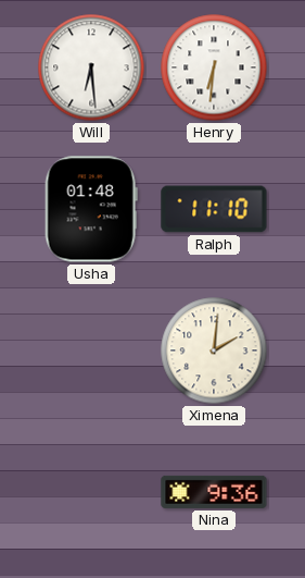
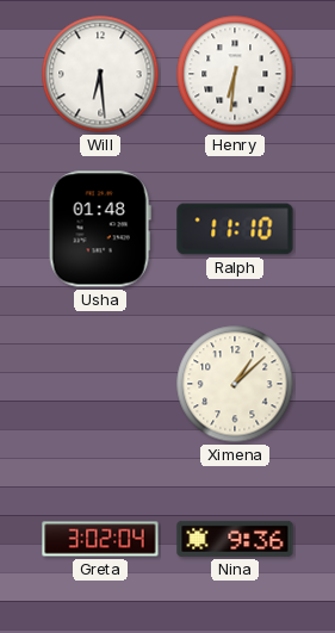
Ximena: 2:01 -> 1:08
Greta: none -> 3:02
